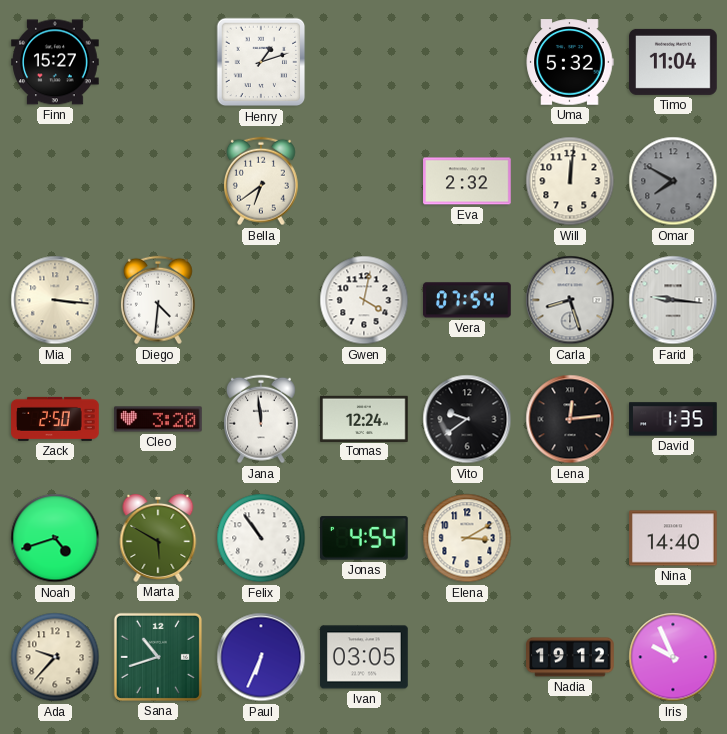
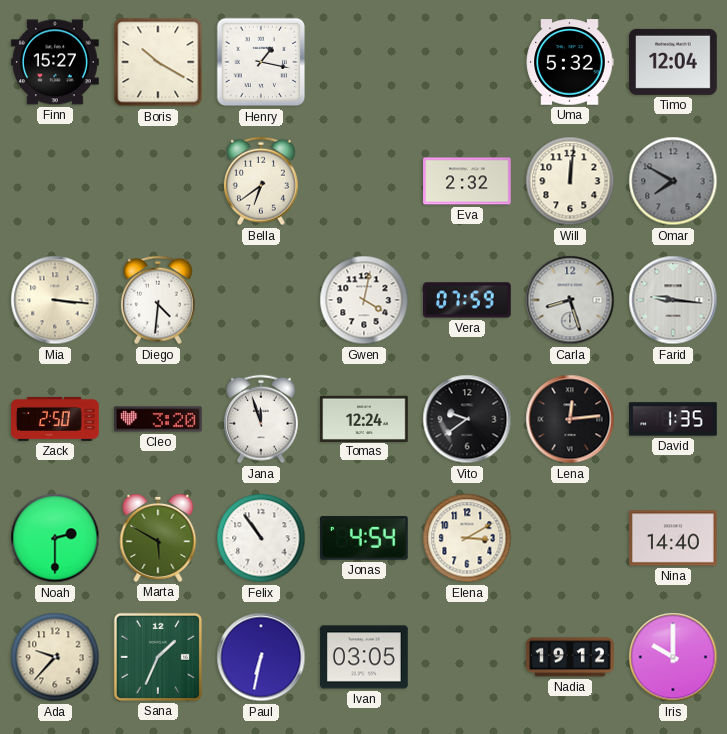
Boris: none -> 10:20
Henry: 1:12 -> 1:17
Timo: 11:04 -> 12:04
Vera: 07:54 -> 07:59
Jana: 11:59 -> 11:57
Noah: 4:42 -> 2:30
Sana: 10:42 -> 1:34
Paul: 6:34 -> 6:32
Iris: 9:56 -> 10:00
